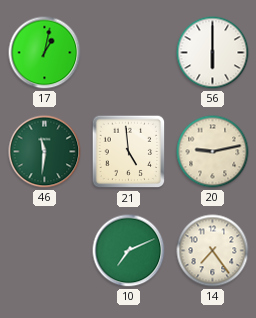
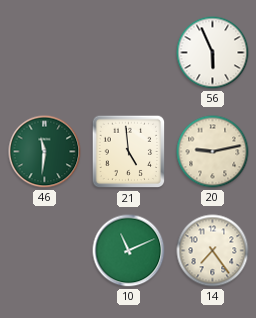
17: 1:02 -> none
56: 6:00 -> 5:56
10: 7:11 -> 11:11
